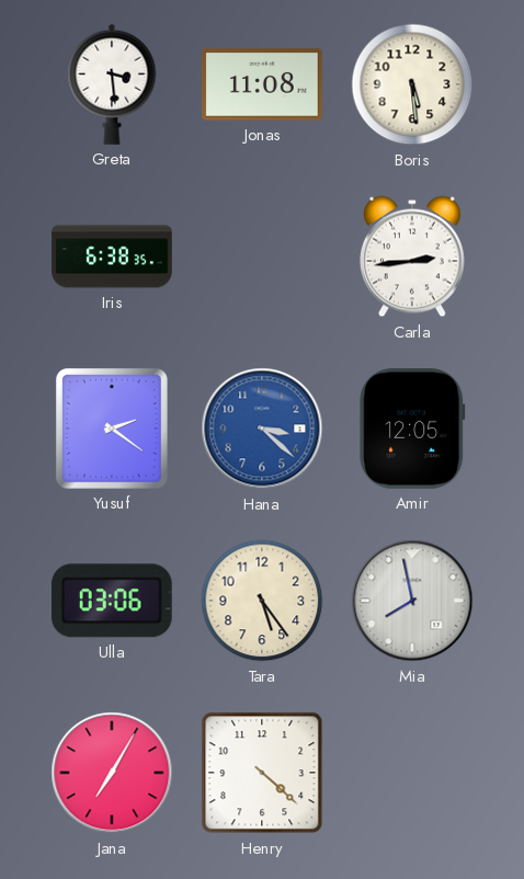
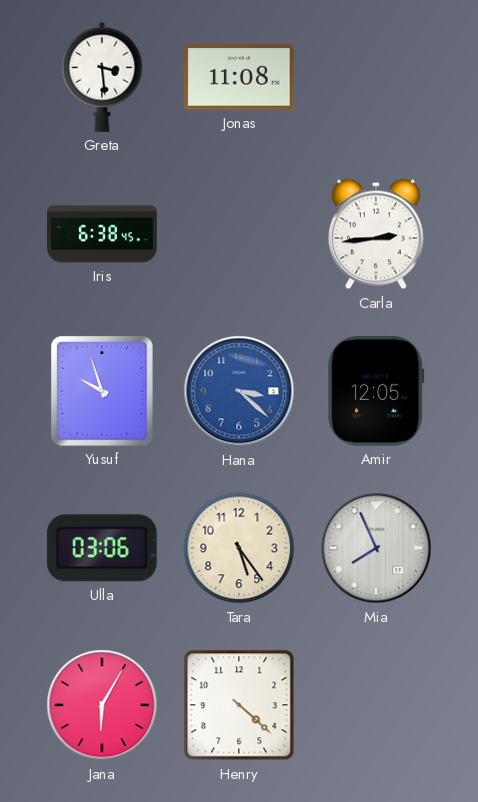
Boris: 5:29 -> none
Iris: 6:38:35 -> 6:38:45
Yusuf: 2:21 -> 9:57
Mia: 7:58 -> 7:56
Jana: 7:05 -> 6:05
